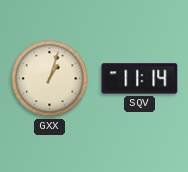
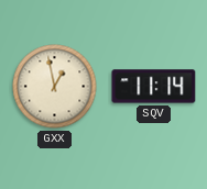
GXX: 1:03 -> 12:58
